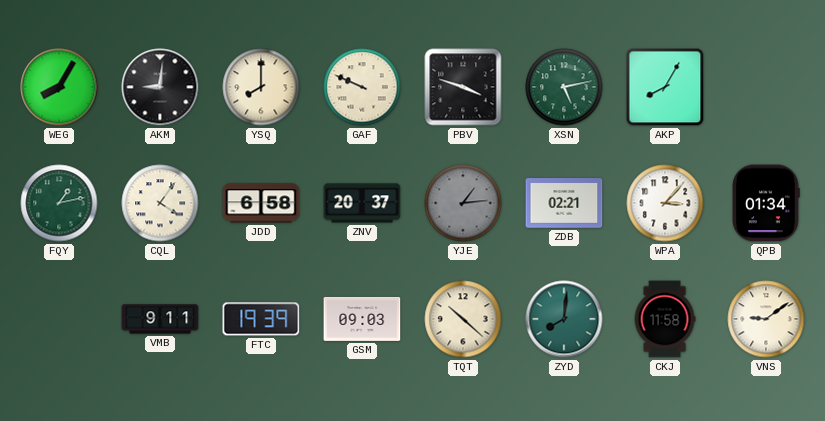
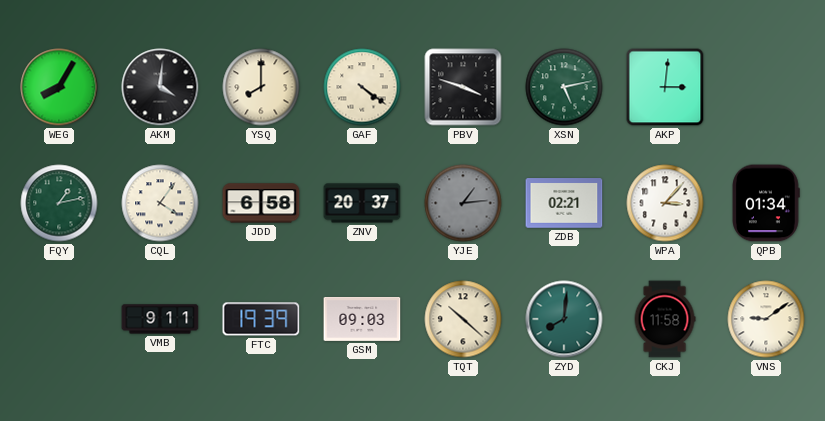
AKM: 9:01 -> 4:01
GAF: 9:49 -> 4:21
AKP: 8:05 -> 3:01
